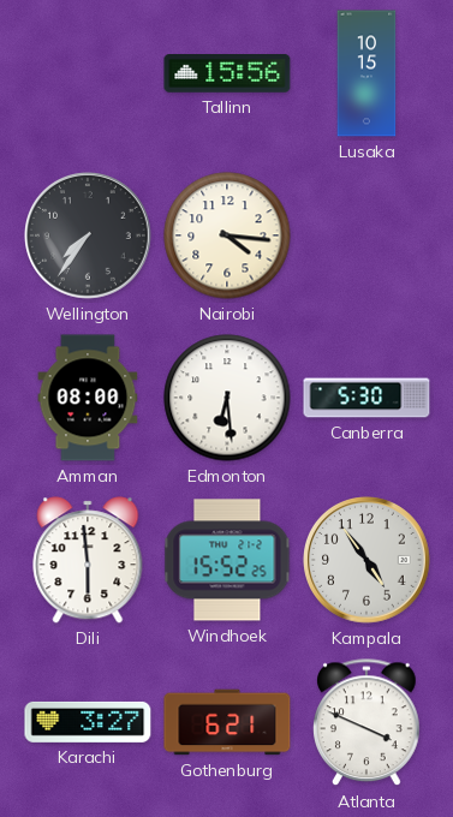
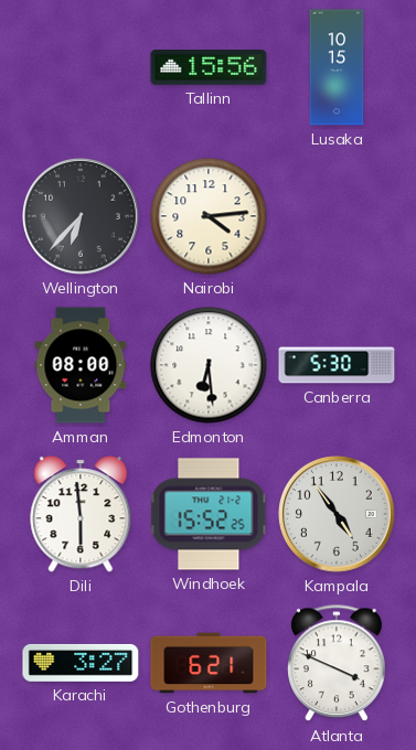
Wellington: 7:36 -> 6:37
Nairobi: 4:16 -> 4:14
